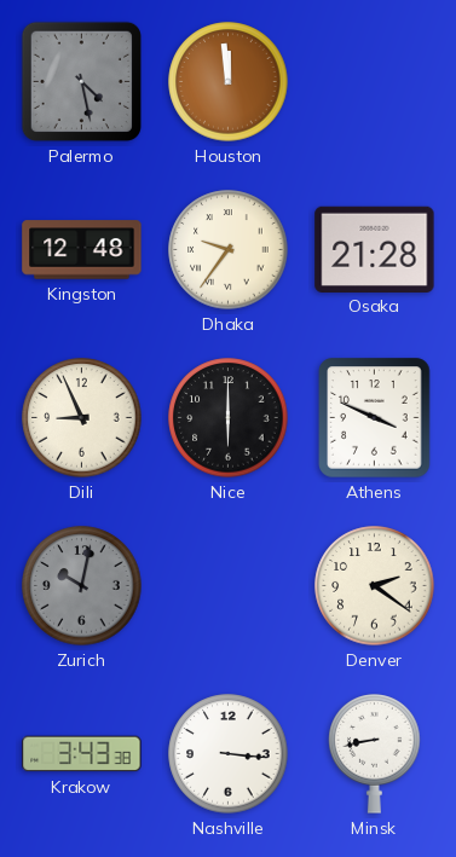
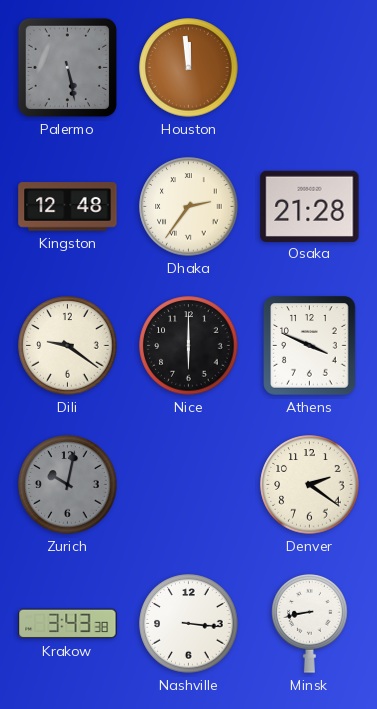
Palermo: 4:28 -> 5:28
Dhaka: 9:36 -> 2:36
Dili: 8:56 -> 9:21
